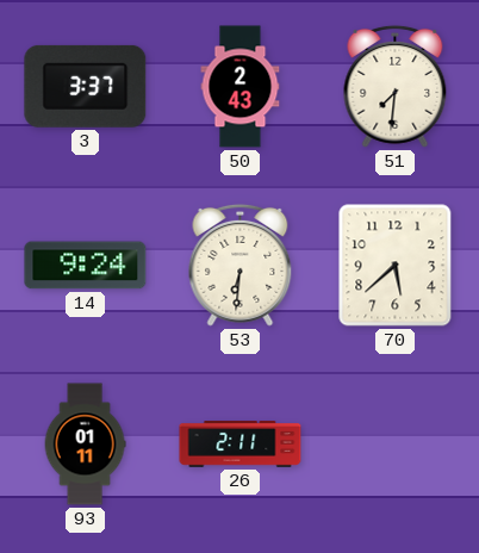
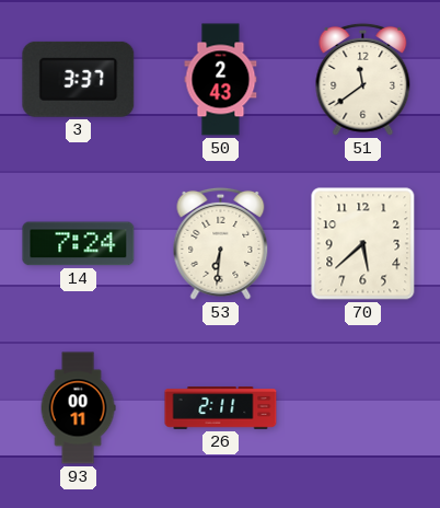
51: 7:31 -> 11:39
14: 9:24 -> 7:24
93: 01:11 -> 00:11
